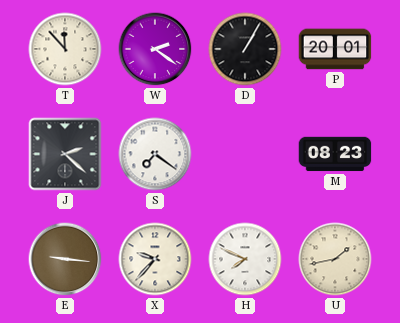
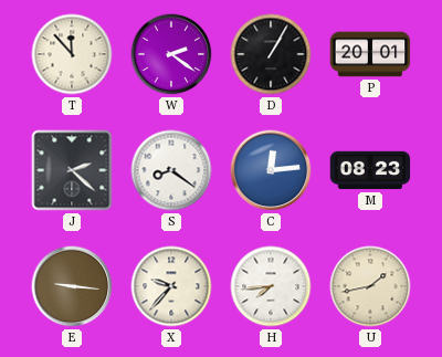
S: 7:21 -> 8:21
C: none -> 12:14
H: 7:49 -> 7:44
